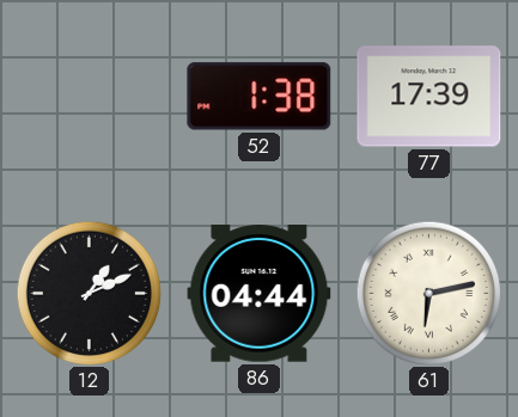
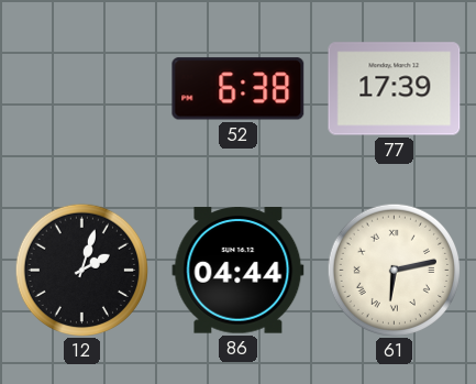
52: 1:38 -> 6:38
12: 1:11 -> 2:03
